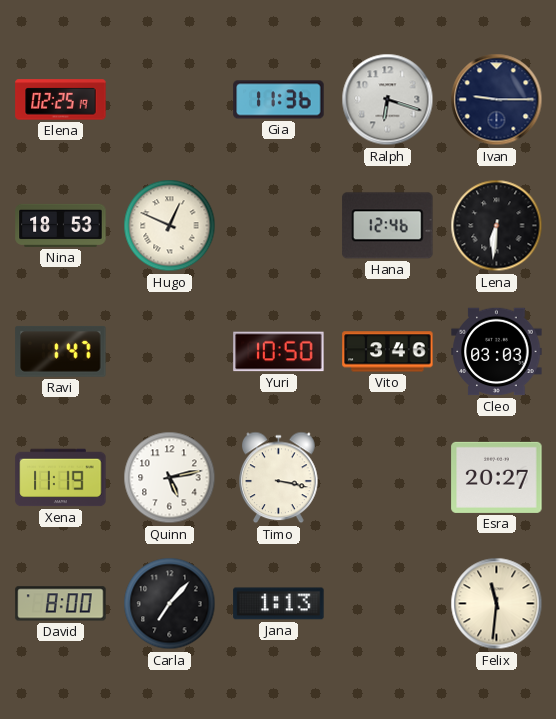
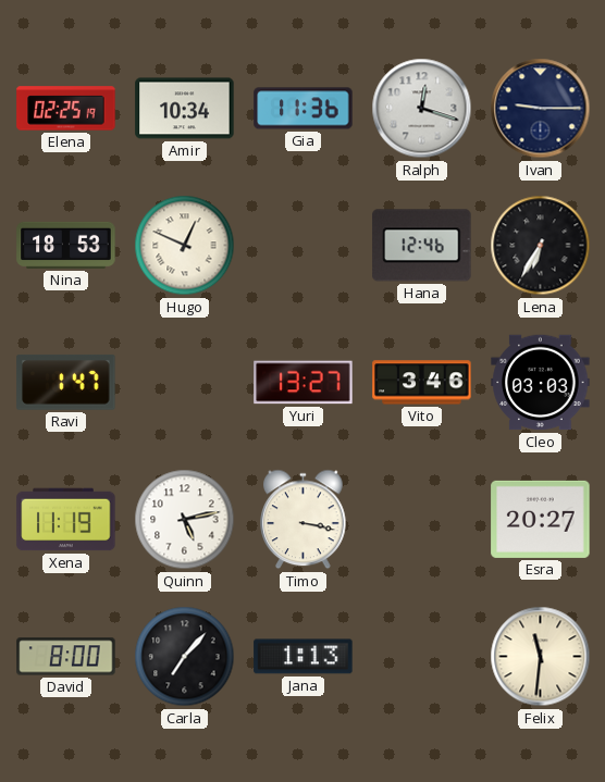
Amir: none -> 10:34
Ralph: 6:18 -> 12:18
Lena: 6:31 -> 6:35
Yuri: 10:50 -> 13:27
